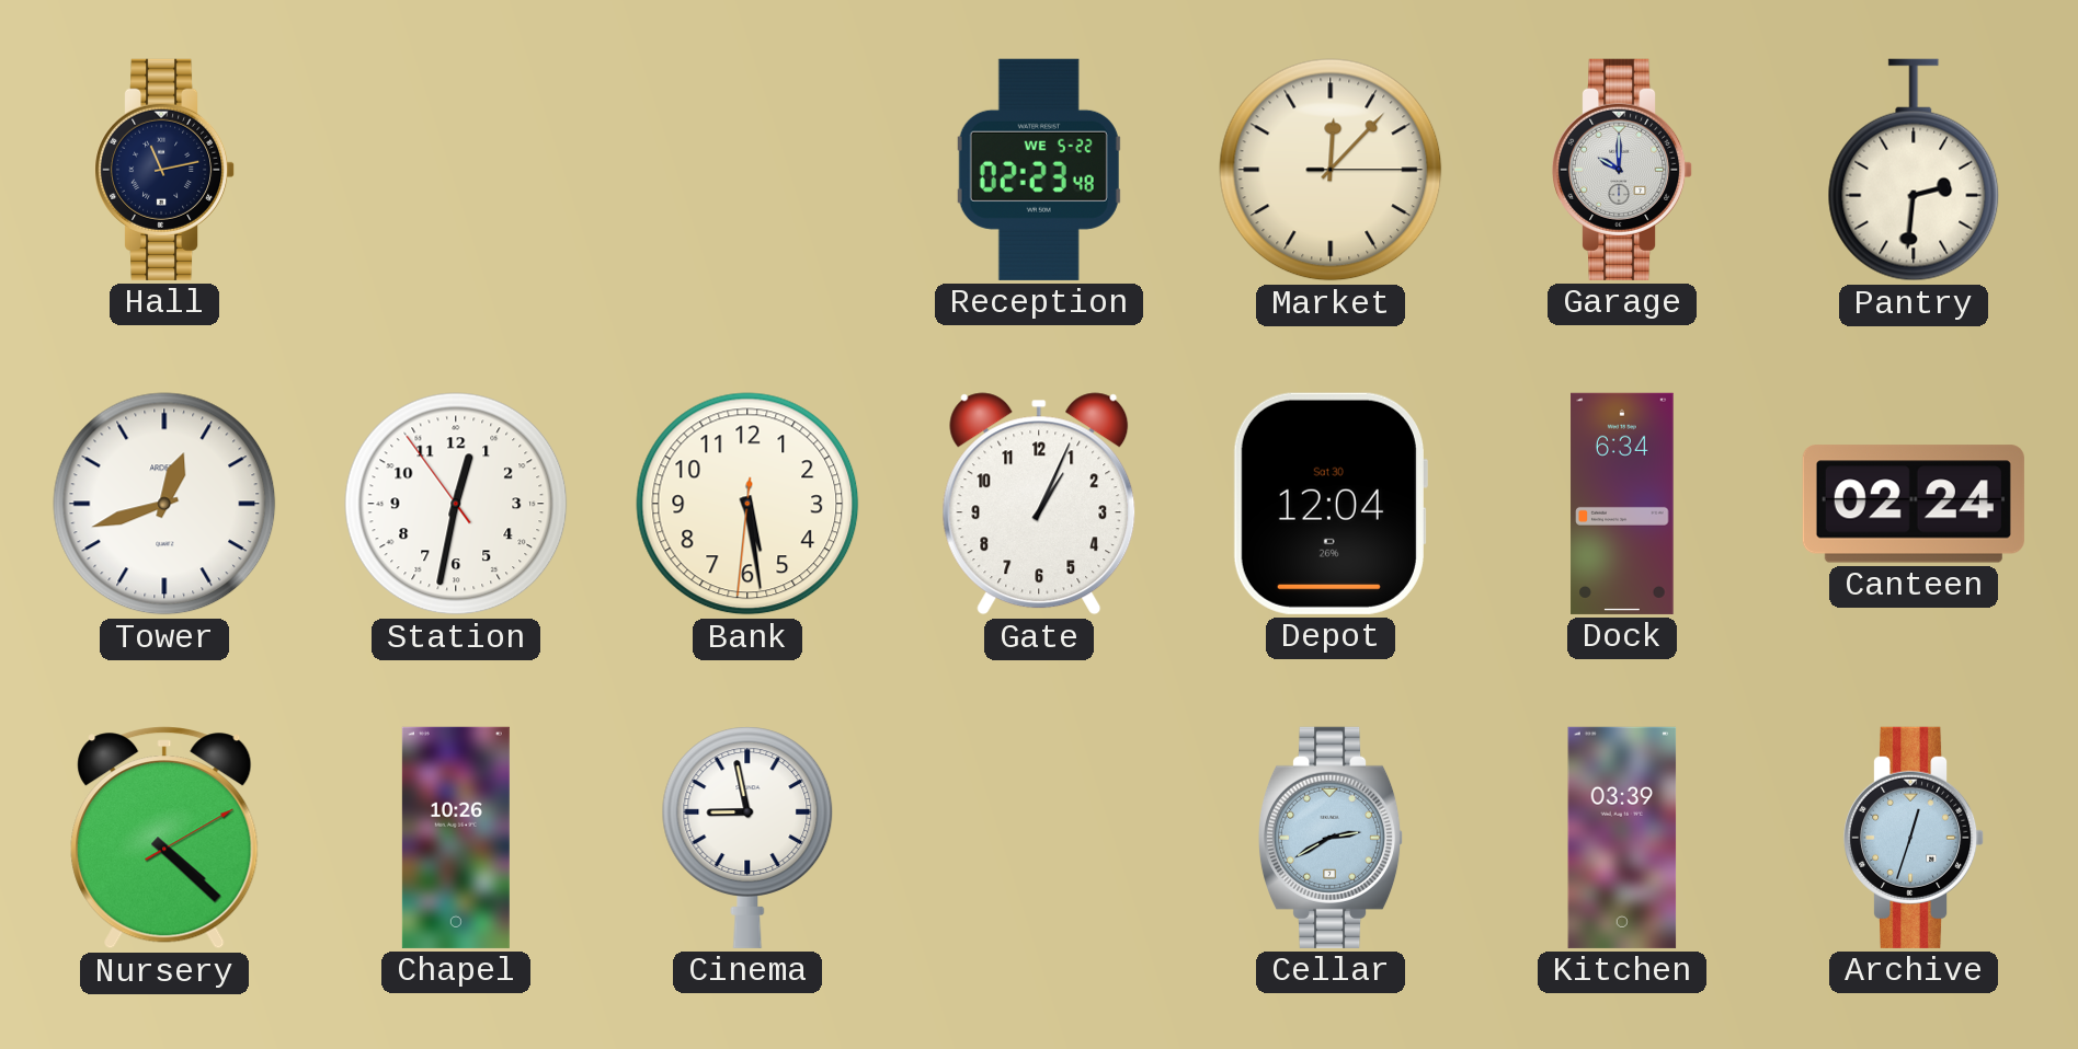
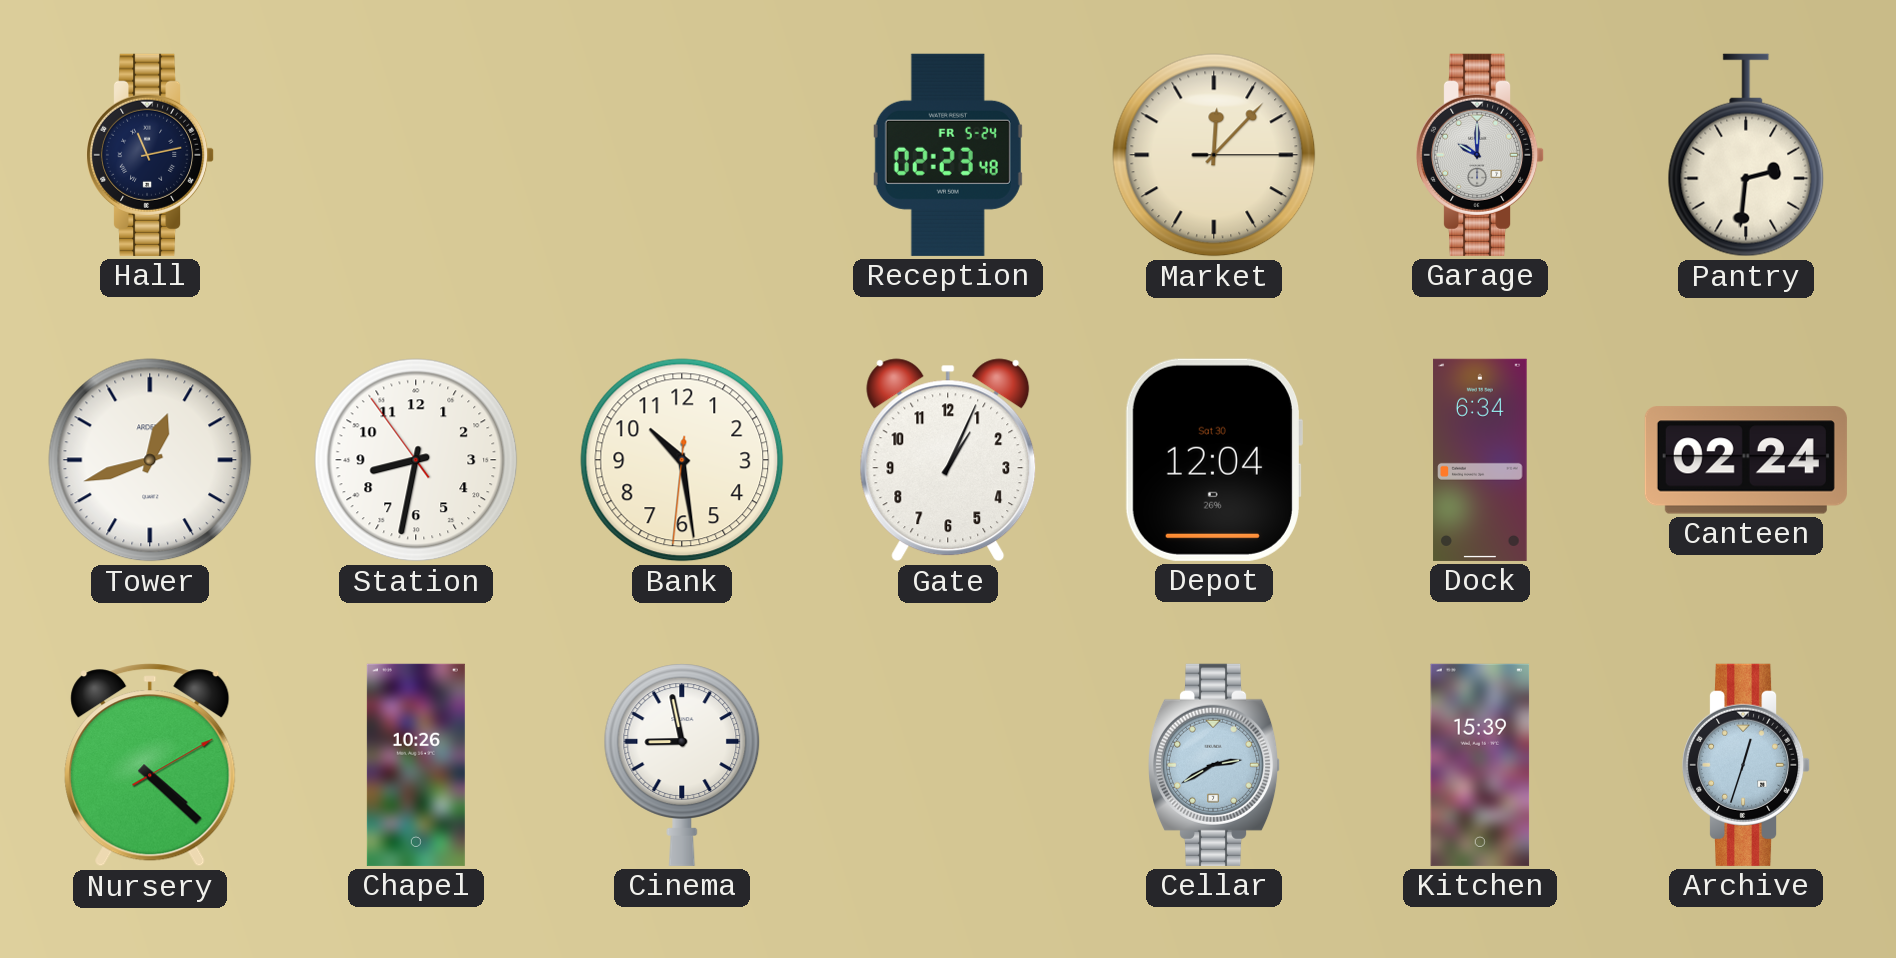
Reception date: WE 5-22 -> FR 5-24
Station: 12:31 -> 8:31
Bank: 5:28 -> 10:28
Kitchen: 03:39 -> 15:39
